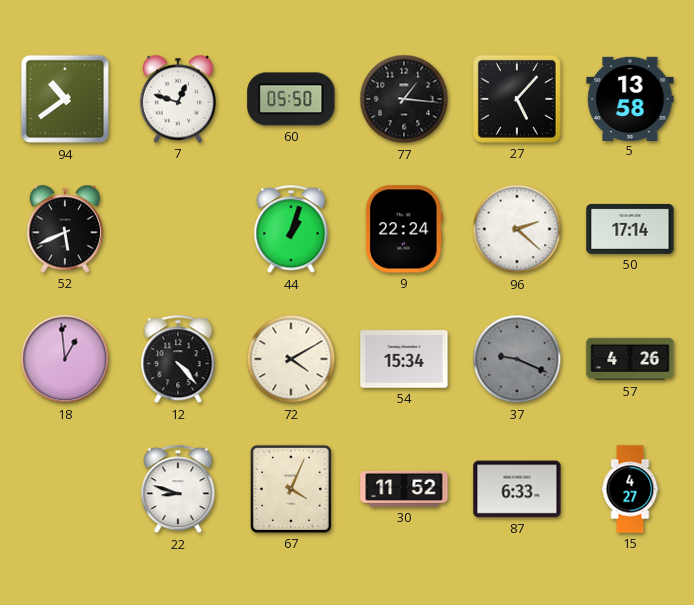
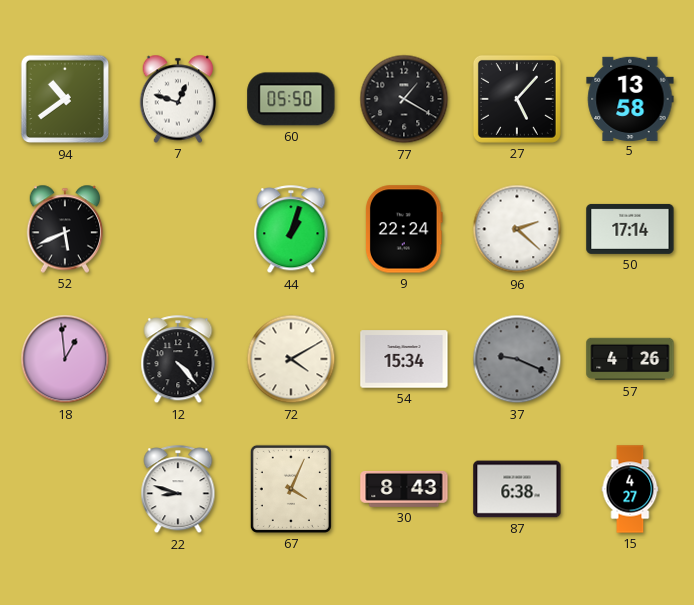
77: 1:16 -> 1:20
30: 11:52 -> 8:43
87: 6:33 -> 6:38
